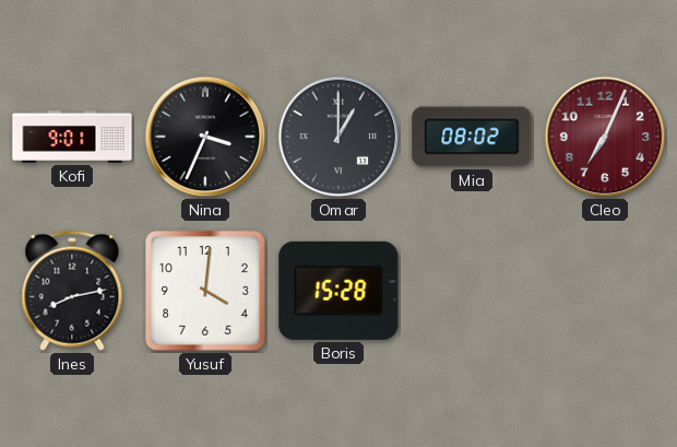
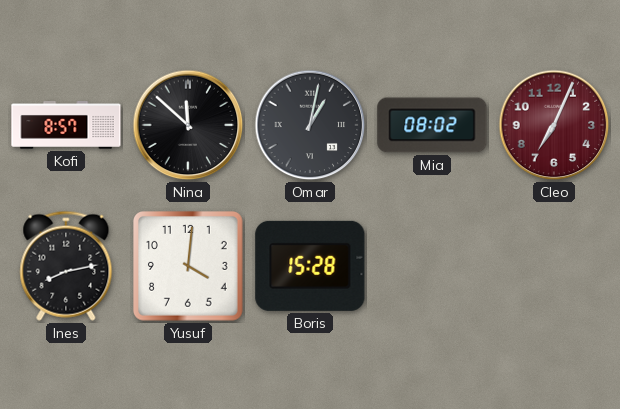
Kofi: 9:01 -> 8:57
Nina: 3:34 -> 11:52
Omar: 1:00 -> 1:02
